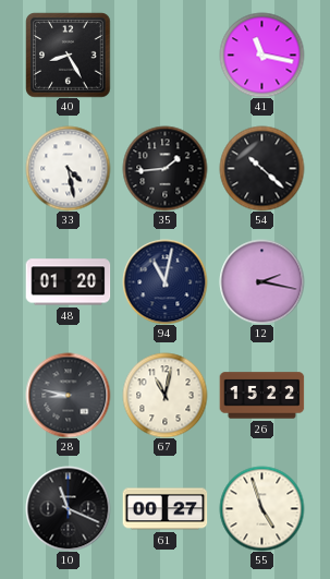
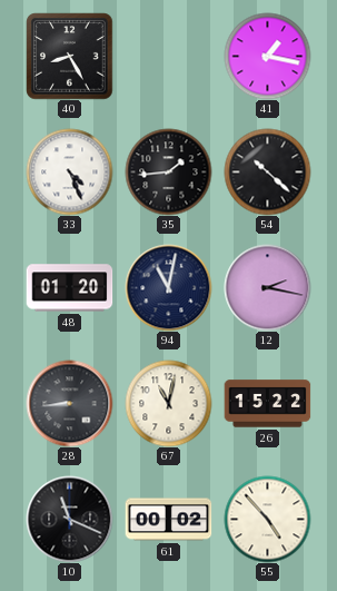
41: 11:17 -> 1:17
33: 4:28 -> 4:26
28: 8:47 -> 8:44
61: 00:27 -> 00:02
55: 4:57 -> 4:53
